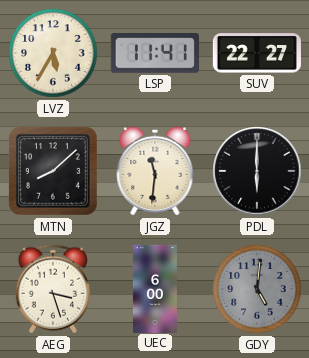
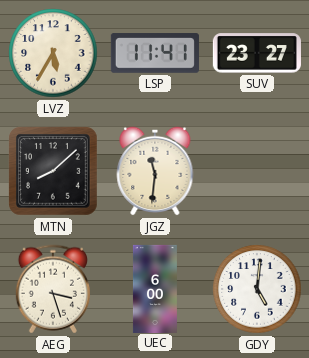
SUV: 22:27 -> 23:27
PDL: 6:00 -> none
GDY dial: grey -> white
